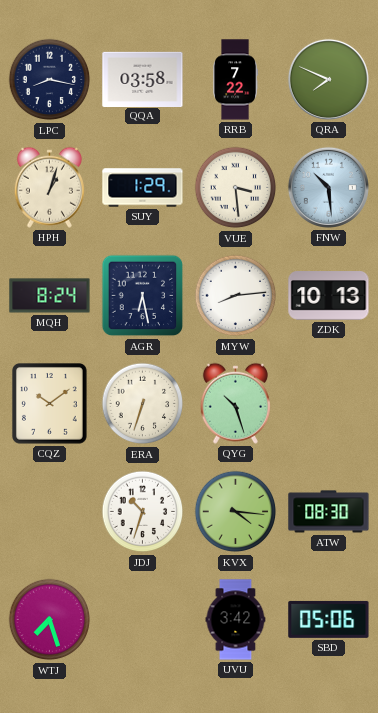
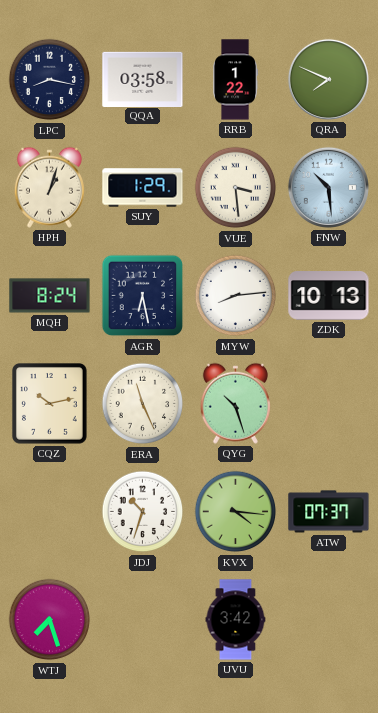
RRB: 7:22 -> 1:22
CQZ: 10:09 -> 10:13
ERA: 6:33 -> 11:26
ATW: 08:30 -> 07:37
SBD: 05:06 -> none
